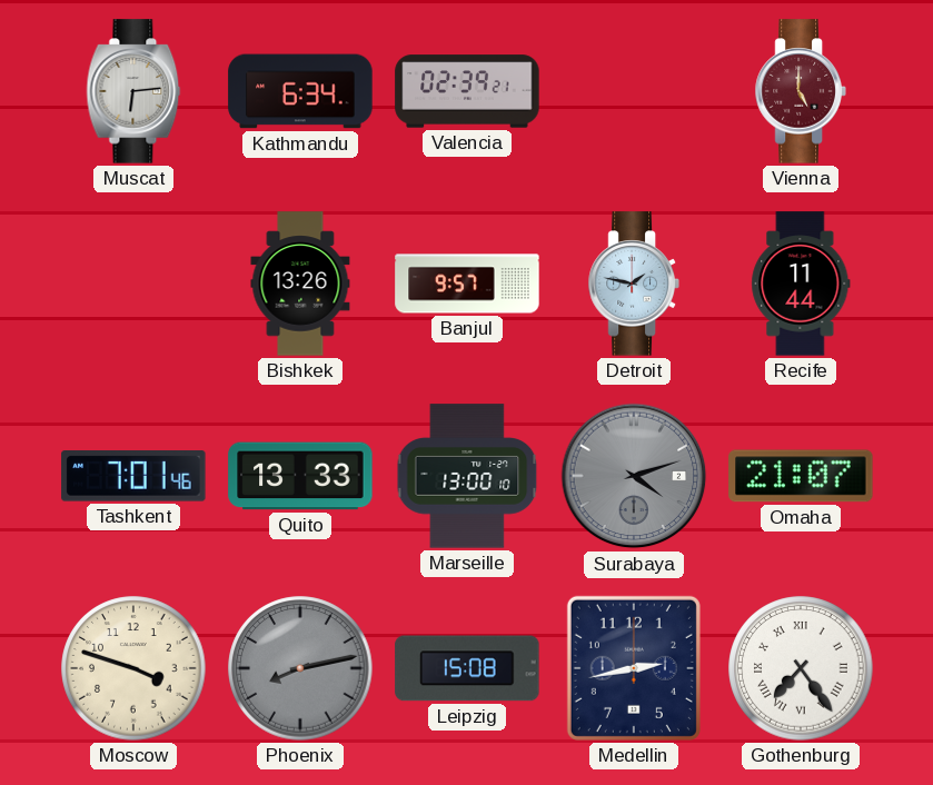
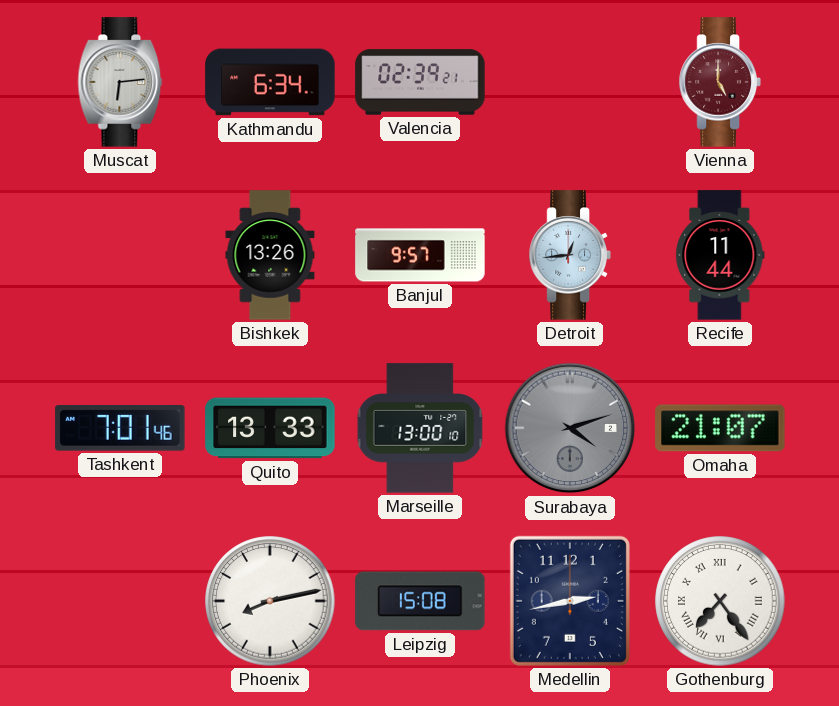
Detroit: 1:47 -> 12:44
Moscow: 3:48 -> none
Phoenix dial: grey -> white
